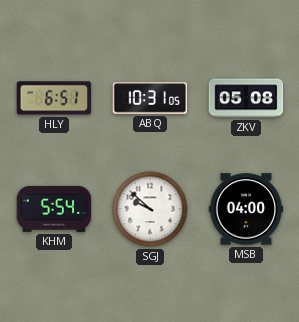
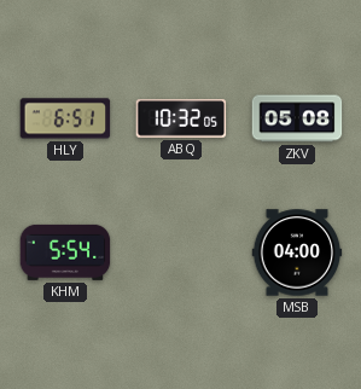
ABQ: 10:31 -> 10:32
SGJ: 9:52 -> none
